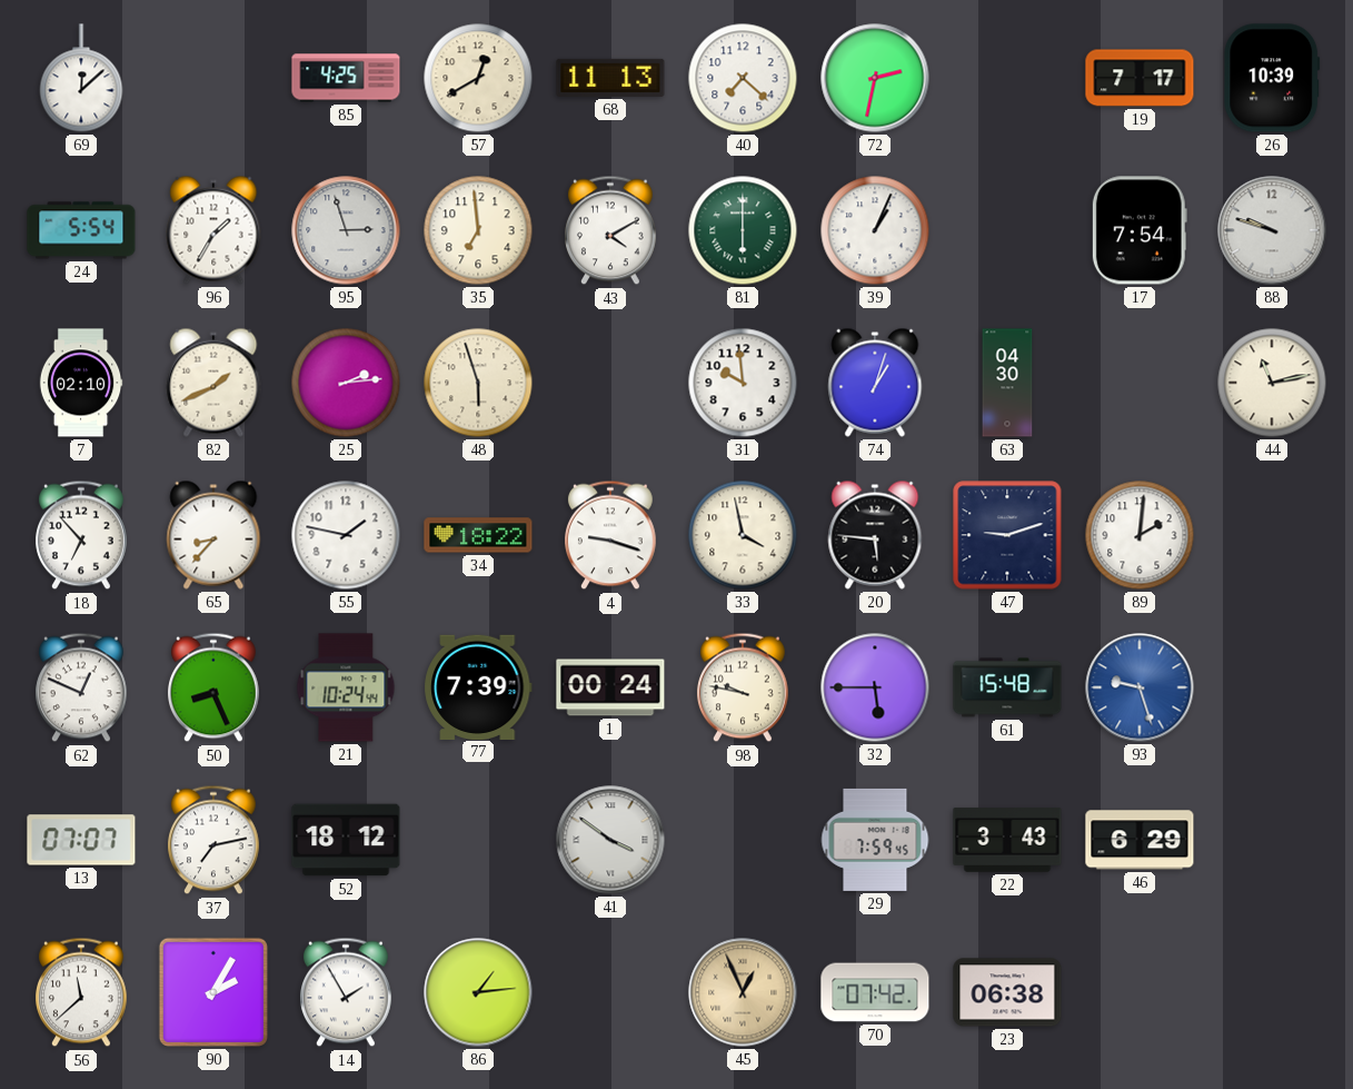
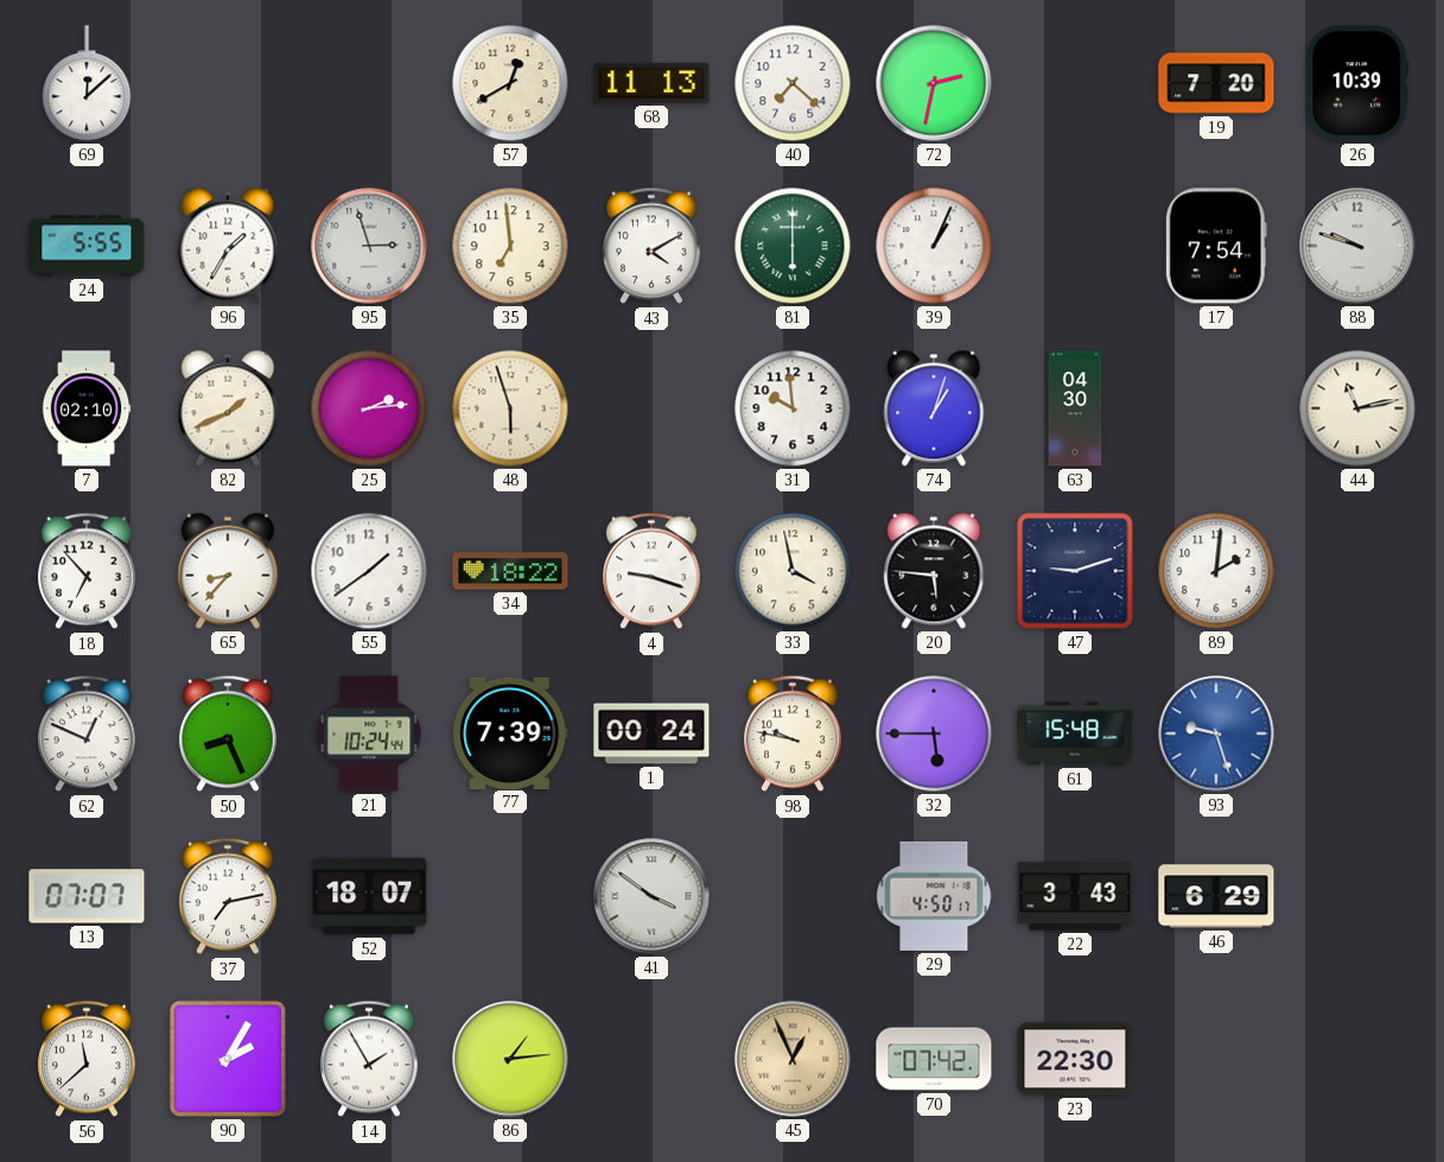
85: 4:25 -> none
19: 7:17 -> 7:20
24: 5:54 -> 5:55
55: 1:47 -> 1:39
52: 18:12 -> 18:07
29: 7:59 -> 4:50
23: 06:38 -> 22:30
